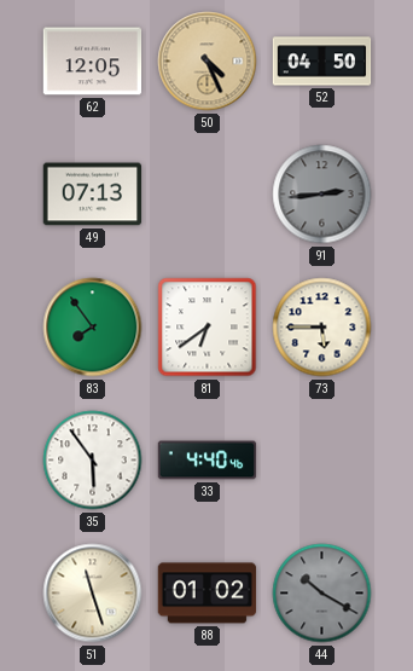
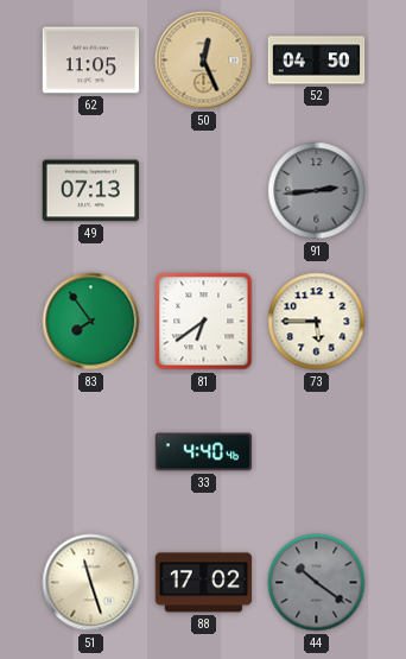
62: 12:05 -> 11:05
50: 4:26 -> 12:26
35: 5:54 -> none
88: 01:02 -> 17:02
44: 10:20 -> 10:21
